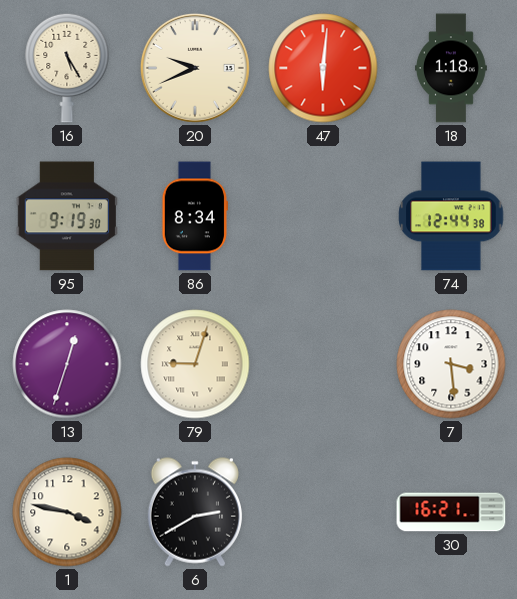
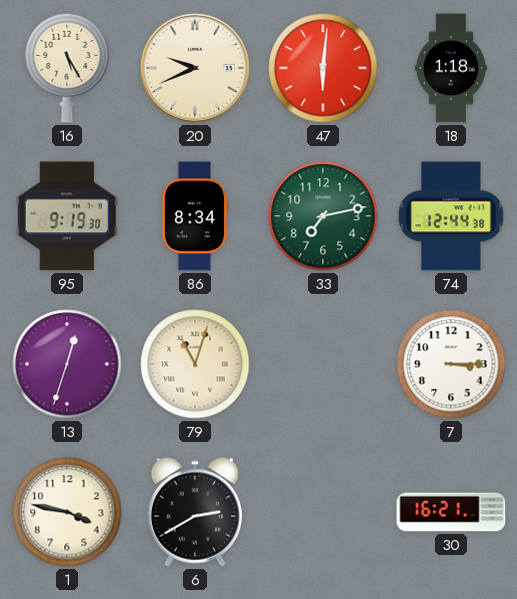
33: none -> 7:13
79: 9:03 -> 11:03
7: 3:29 -> 3:15
